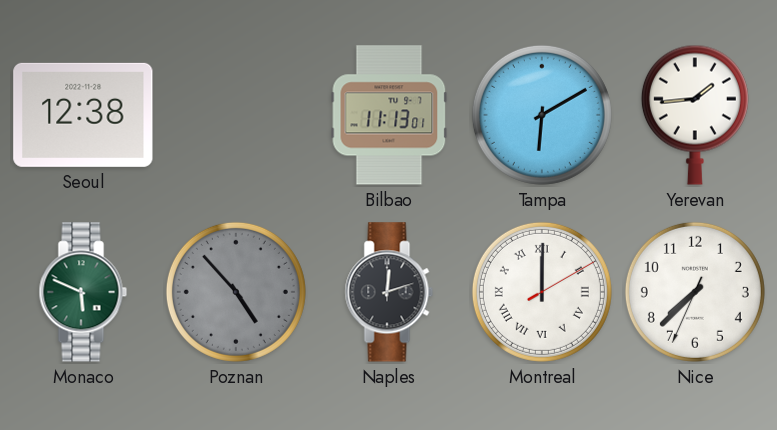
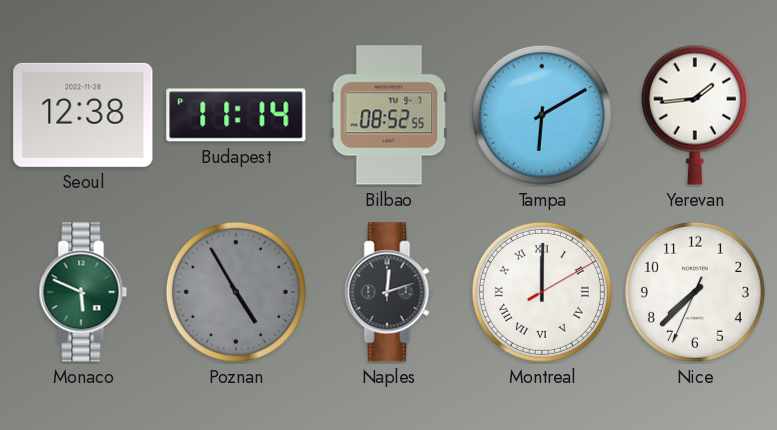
Budapest: none -> 11:14
Bilbao: 11:13 -> 08:52
Poznan: 4:53 -> 4:55
